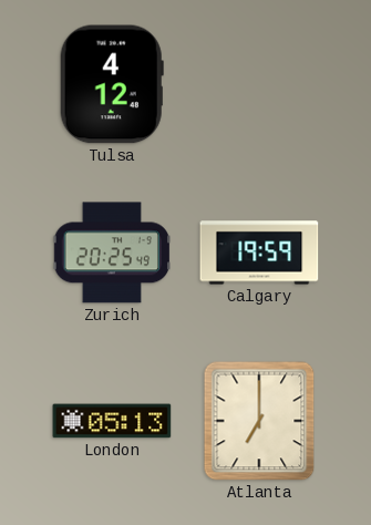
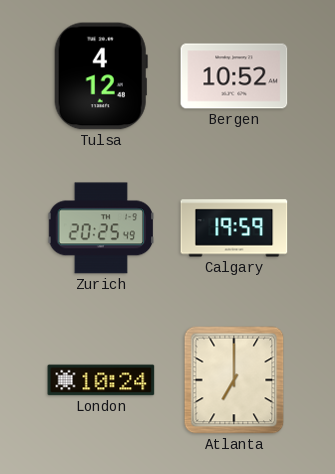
Bergen: none -> 10:52
London: 05:13 -> 10:24
